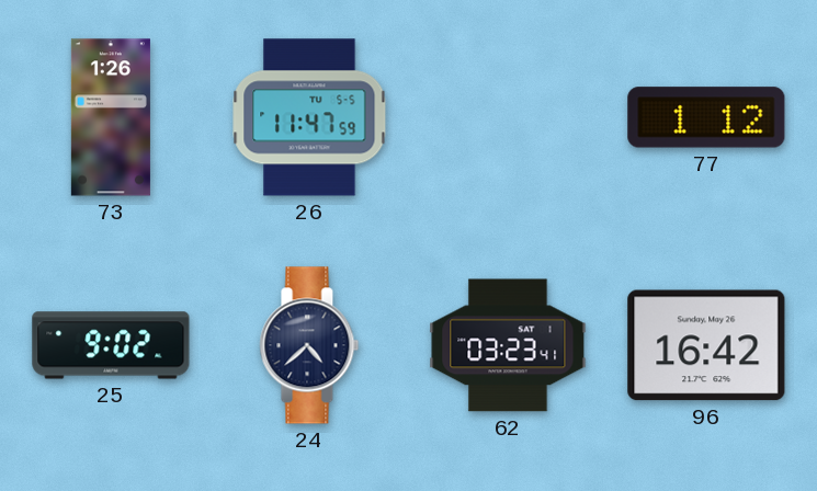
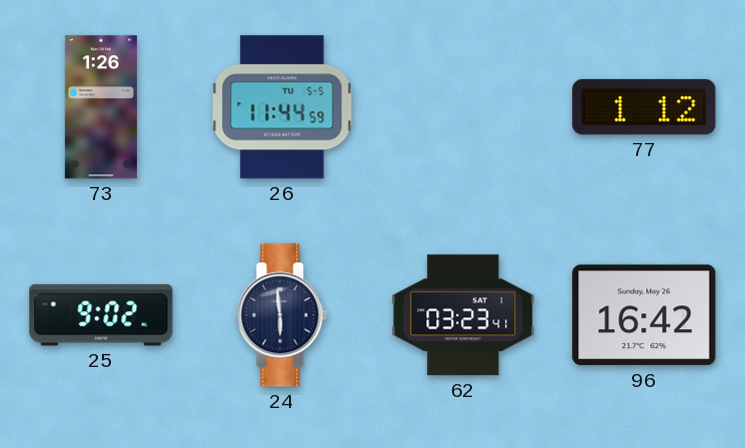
26: 11:47 -> 11:44
24: 4:38 -> 5:59
